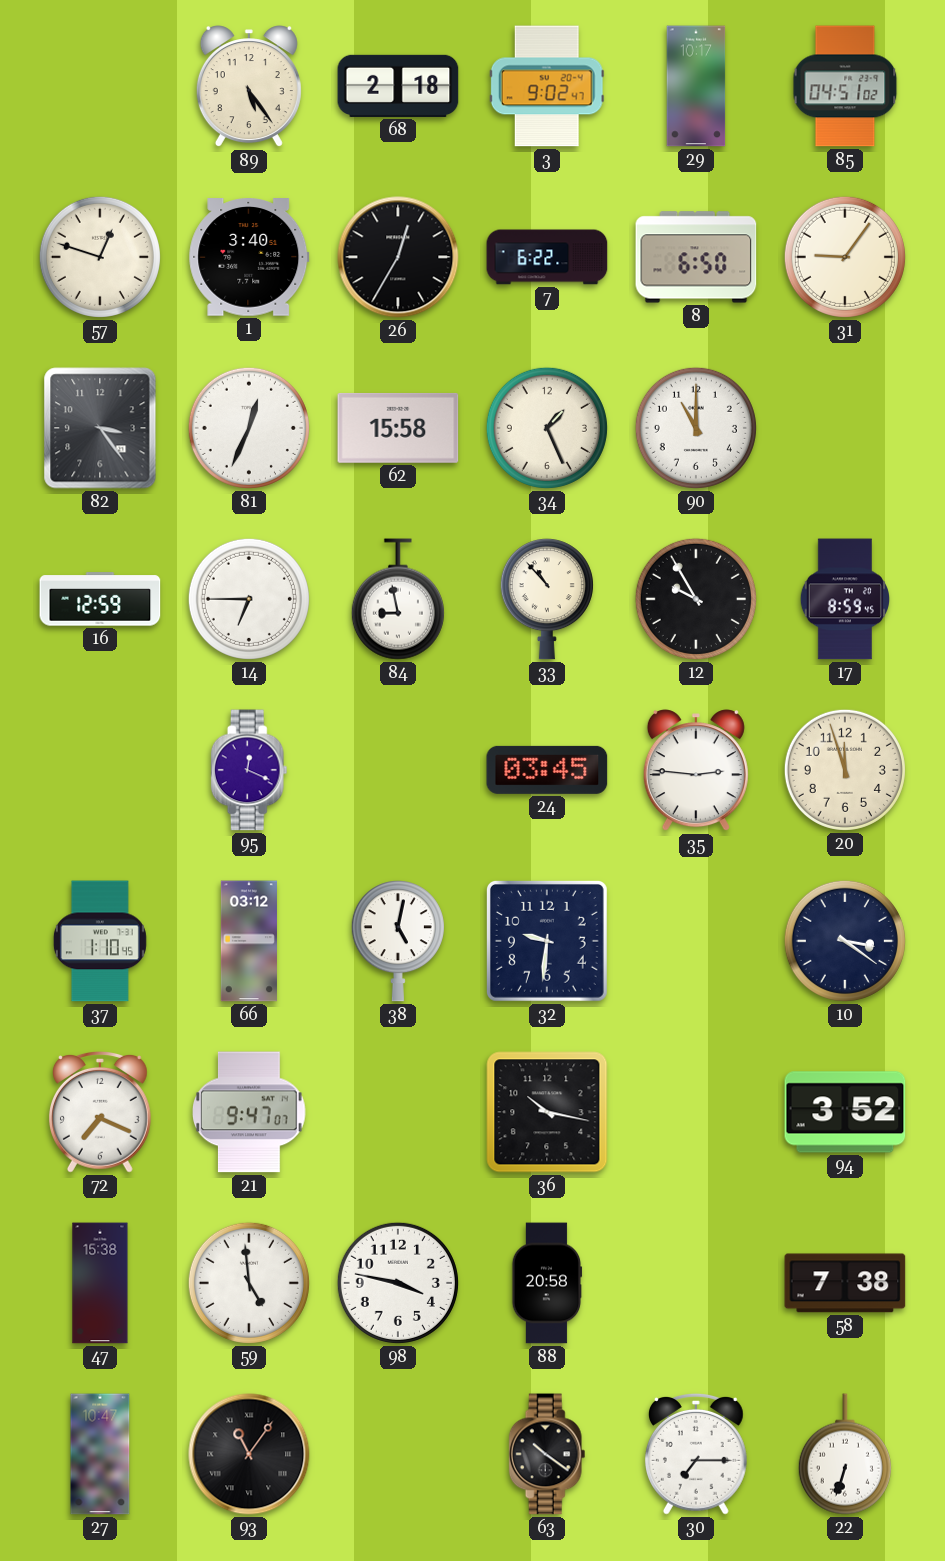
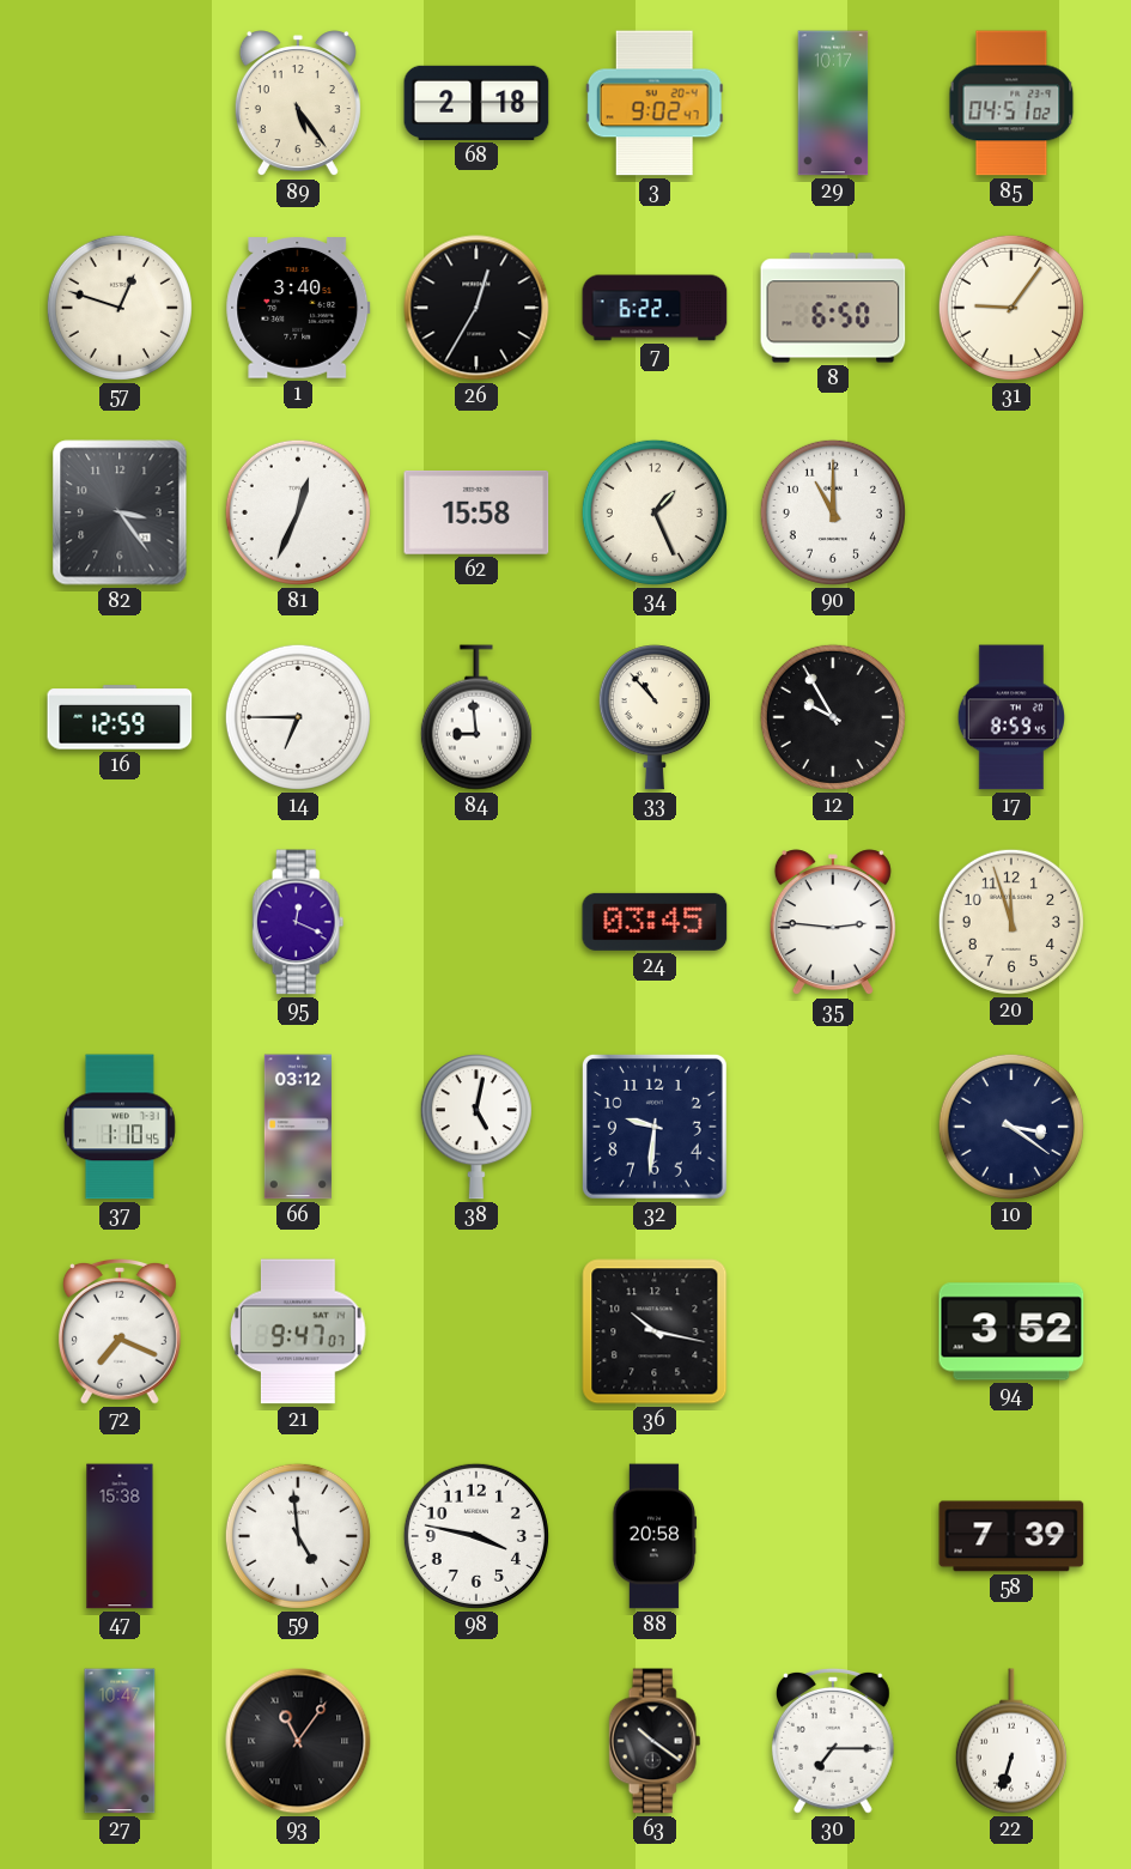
84: 8:58 -> 8:59
58: 7:38 -> 7:39
